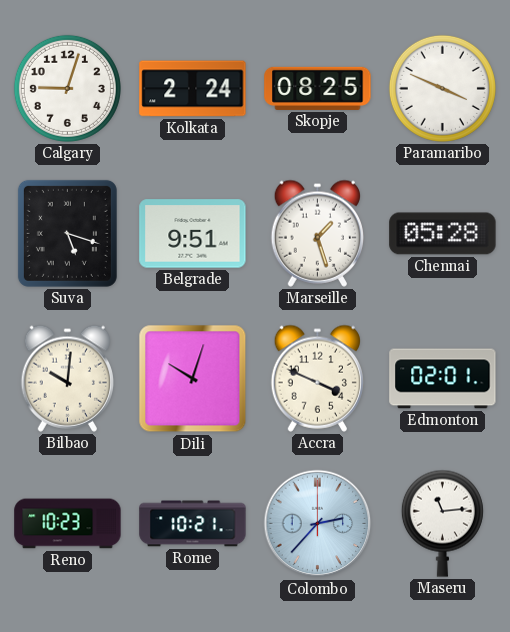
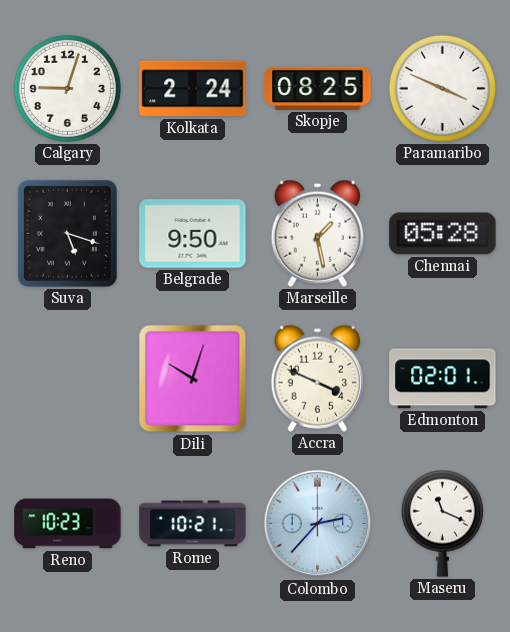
Belgrade: 9:51 -> 9:50
Marseille: 1:27 -> 1:28
Bilbao: 10:01 -> none
Maseru: 11:14 -> 11:19
